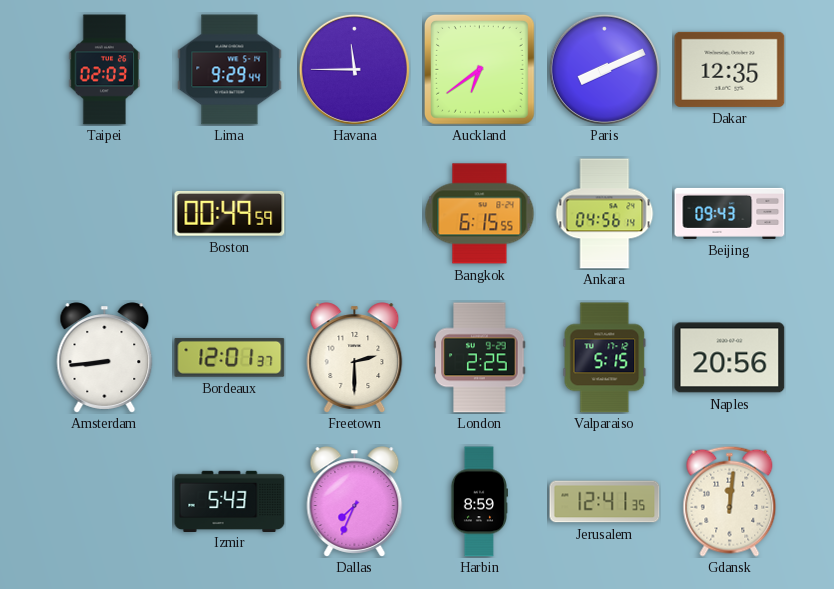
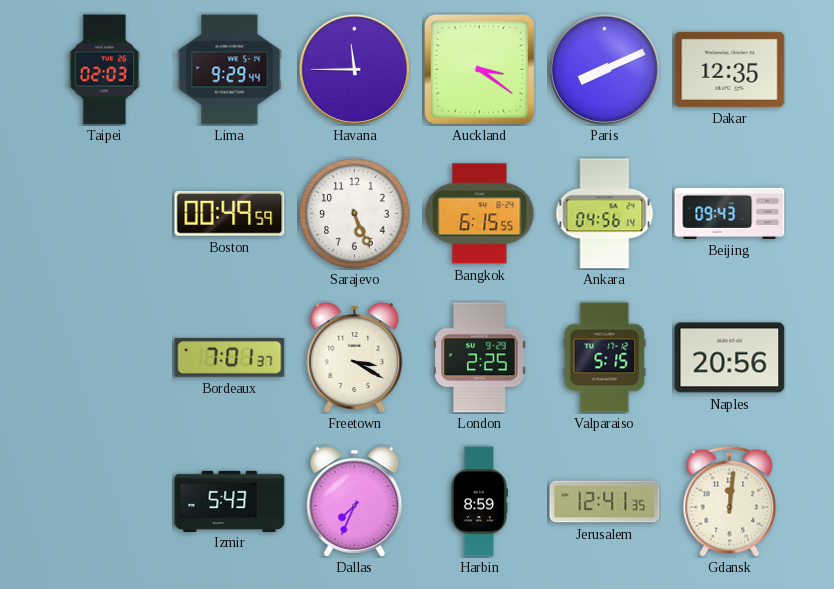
Auckland: 6:39 -> 3:21
Sarajevo: none -> 5:26
Amsterdam: 8:44 -> none
Bordeaux: 12:01 -> 7:01
Freetown: 2:30 -> 3:20
